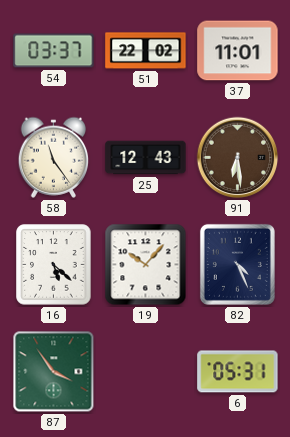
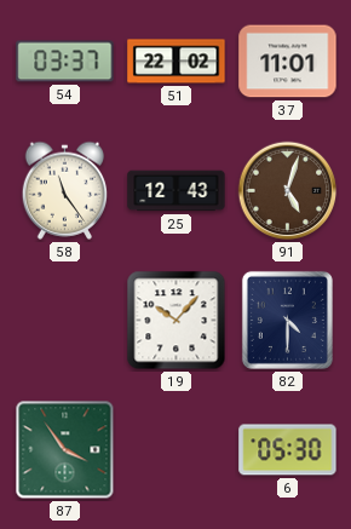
91: 6:29 -> 5:03
16: 5:22 -> none
82: 4:26 -> 4:30
6: 05:31 -> 05:30
